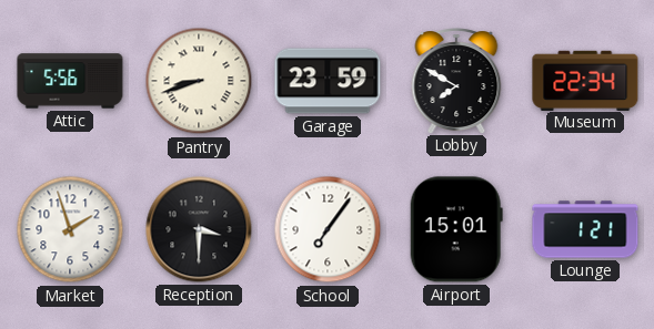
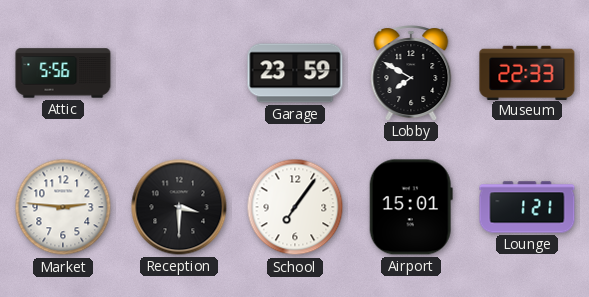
Pantry: 8:42 -> none
Museum: 22:34 -> 22:33
Market: 1:57 -> 2:46
